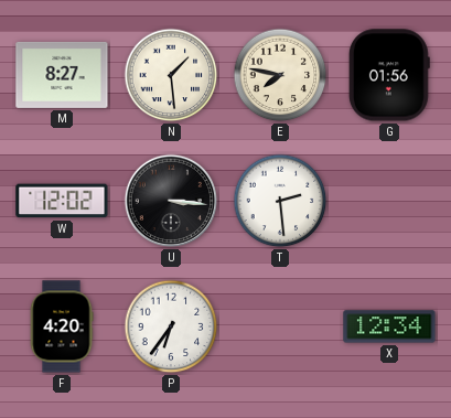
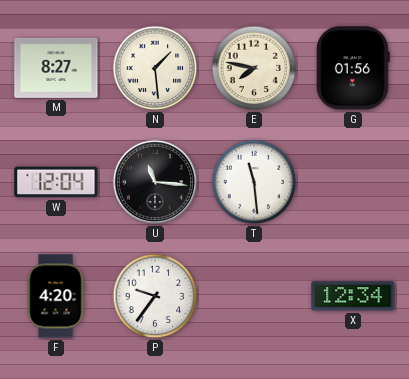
W: 12:02 -> 12:04
U: 3:16 -> 11:16
T: 2:29 -> 11:29
P: 6:36 -> 9:36
